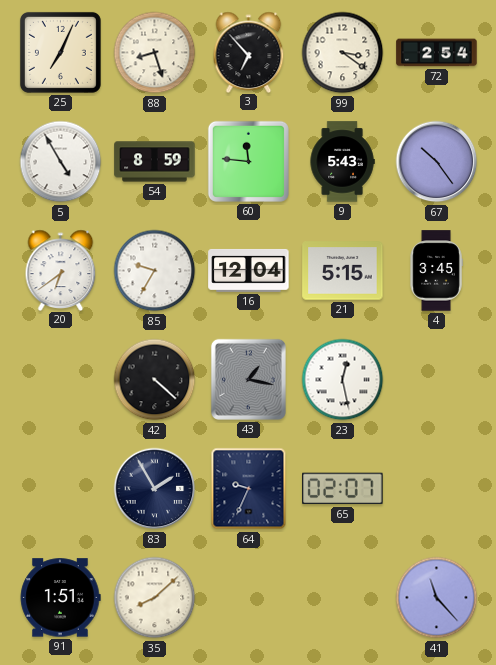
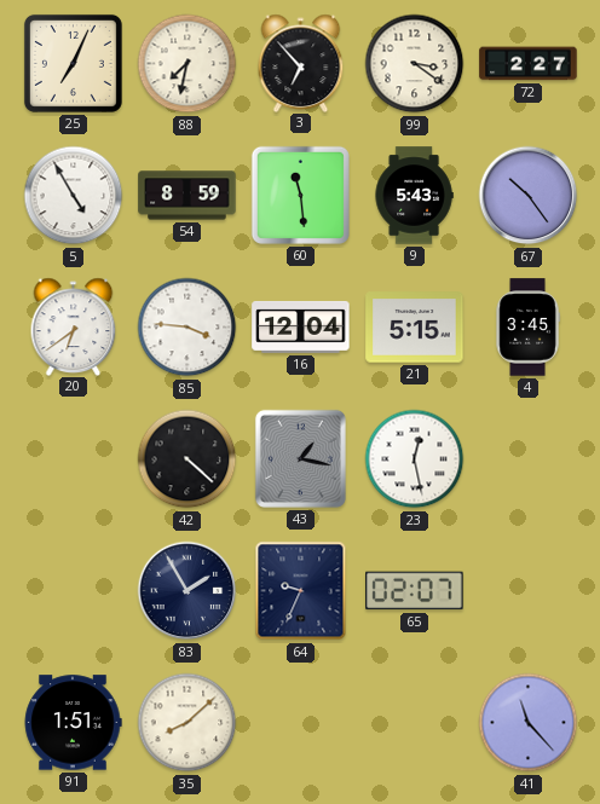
88: 8:27 -> 7:32
72: 2:54 -> 2:27
60: 11:46 -> 11:29
85: 9:35 -> 3:46
